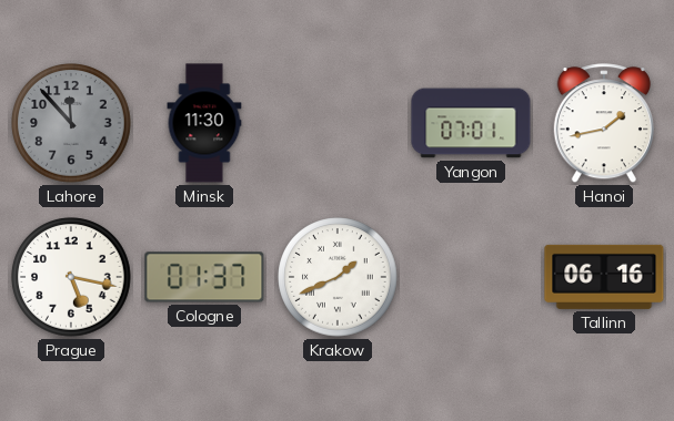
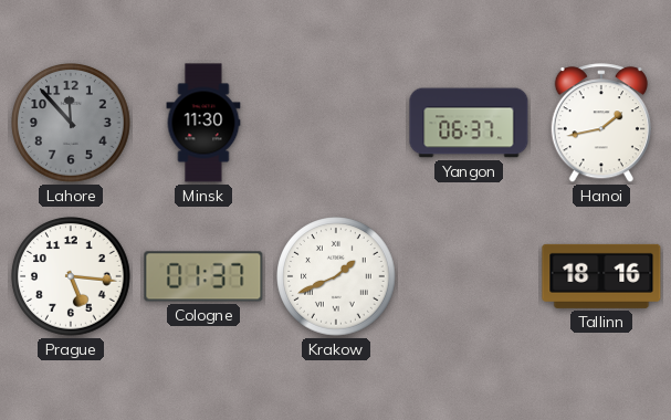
Yangon: 07:01 -> 06:37
Prague: 5:17 -> 5:16
Tallinn: 06:16 -> 18:16
